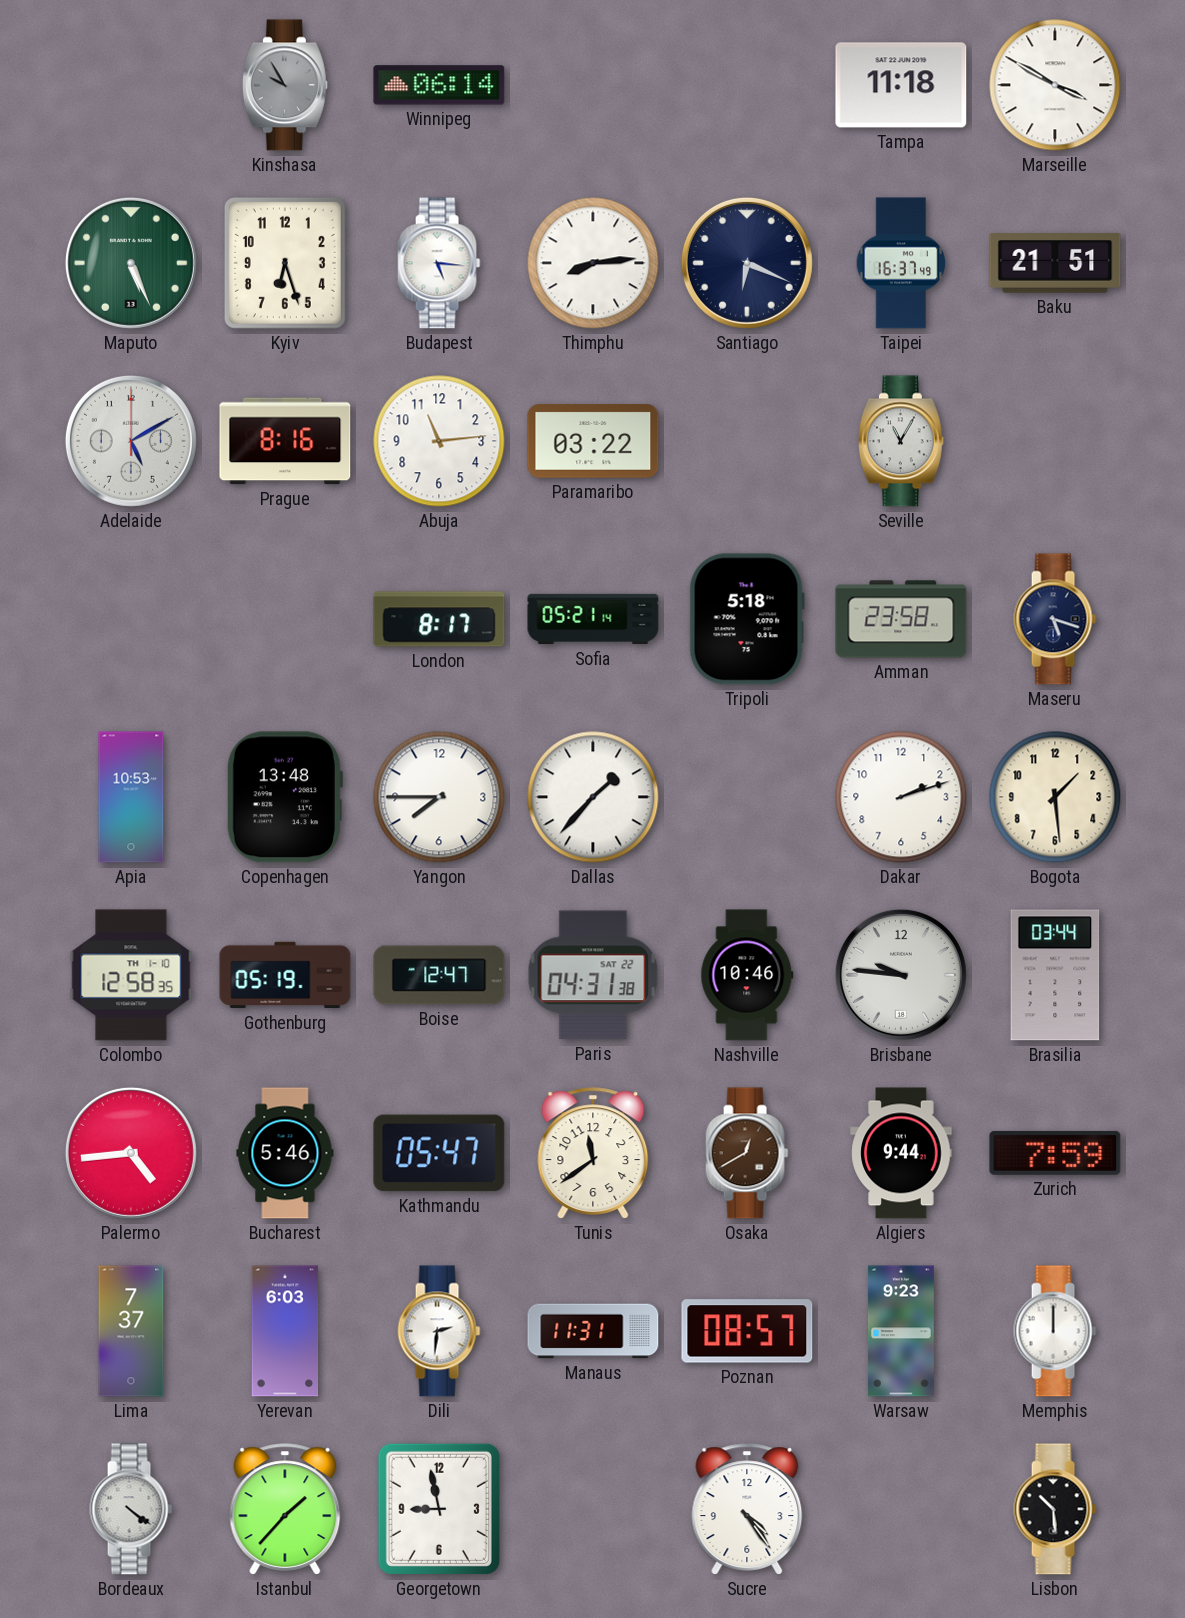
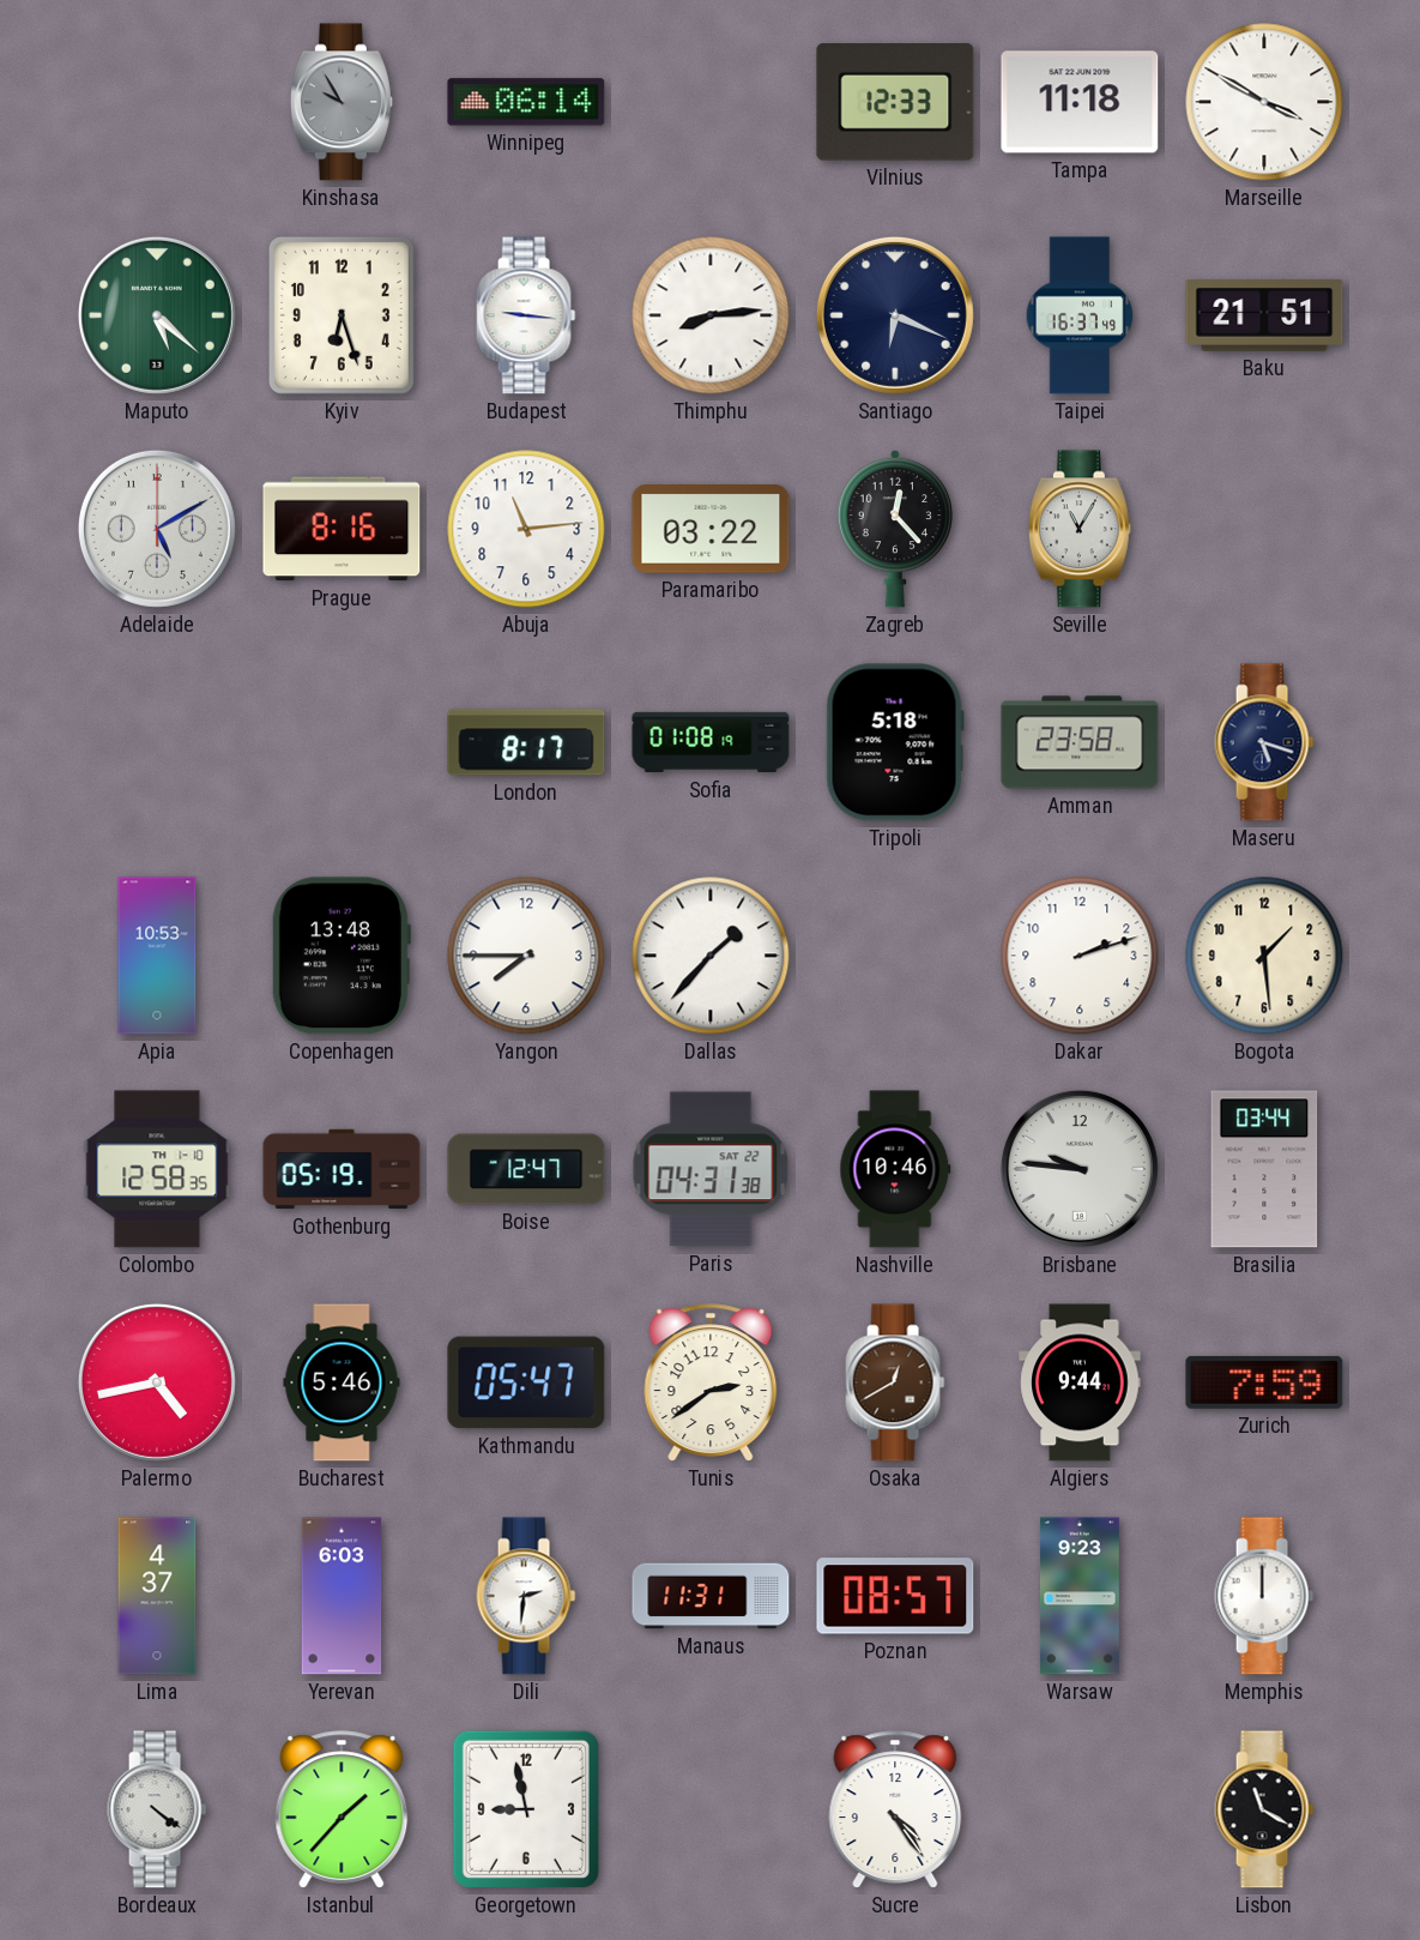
Vilnius: none -> 12:33
Maputo: 5:26 -> 5:22
Budapest: 5:16 -> 9:16
Zagreb: none -> 12:23
Sofia: 05:21 -> 01:08
Palermo: 4:44 -> 4:43
Tunis: 11:39 -> 2:39
Lima: 7:37 -> 4:37
Lisbon: 10:29 -> 11:20
